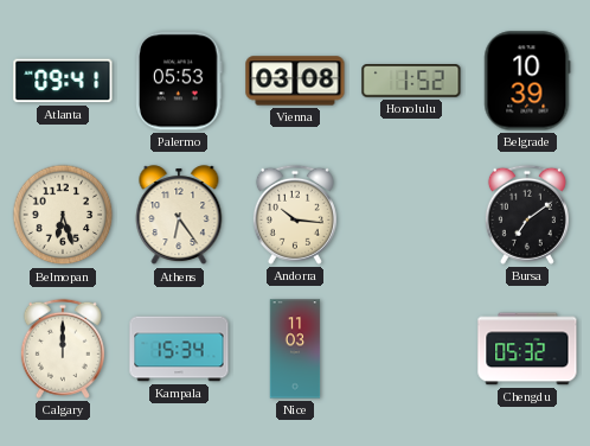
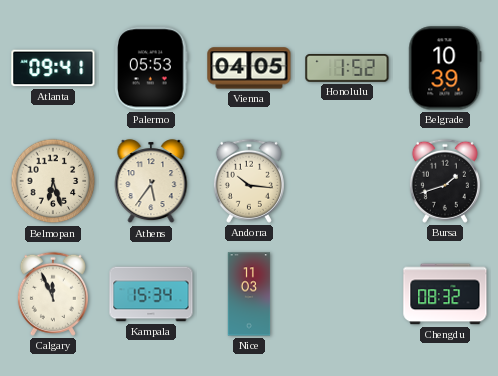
Vienna: 03:08 -> 04:05
Athens: 6:24 -> 5:36
Bursa: 7:09 -> 1:42
Calgary: 12:00 -> 11:56
Chengdu: 05:32 -> 08:32
